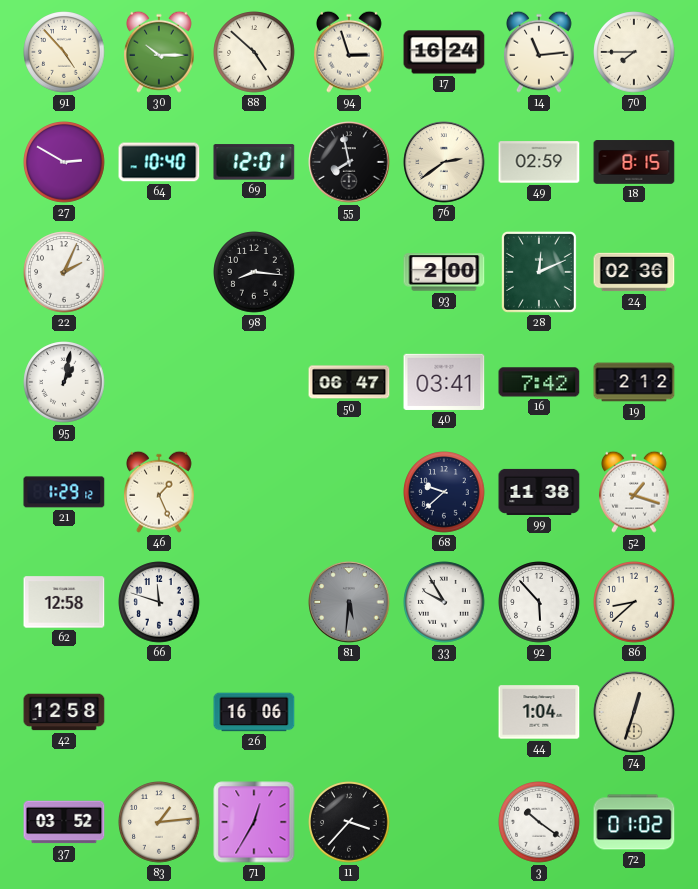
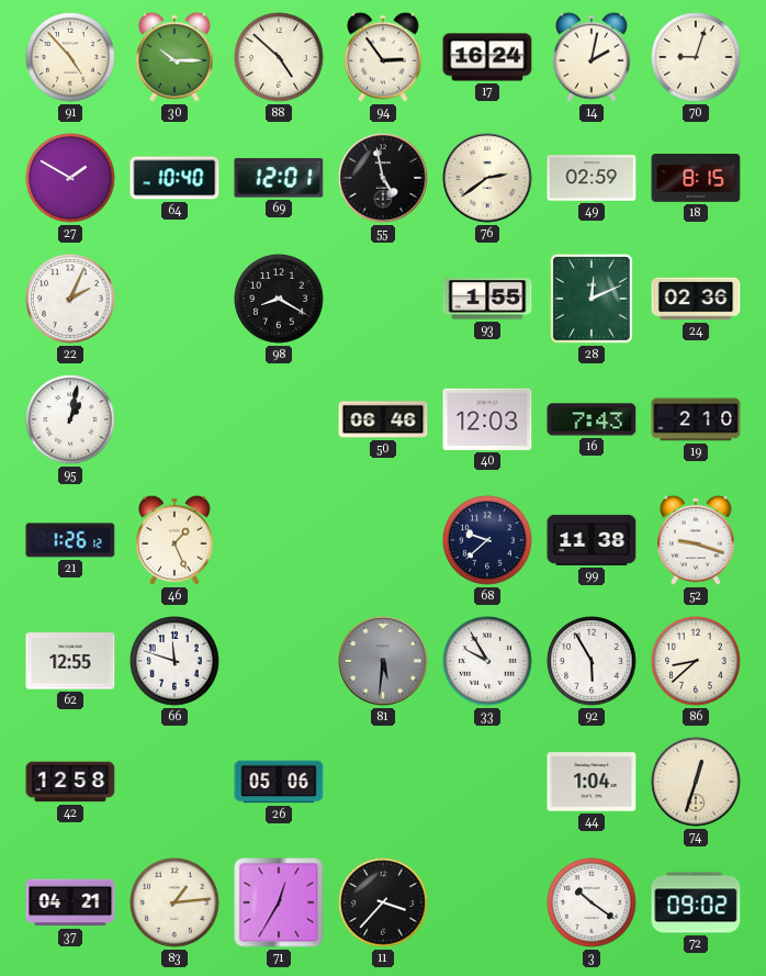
94: 2:57 -> 2:54
14: 11:14 -> 2:02
70: 7:45 -> 9:03
27: 2:50 -> 1:50
55: 7:58 -> 4:58
98: 8:16 -> 8:20
93: 2:00 -> 1:55
50: 06:47 -> 06:46
40: 03:41 -> 12:03
16: 7:42 -> 7:43
19: 2:12 -> 2:10
21: 1:29 -> 1:26
52: 1:18 -> 9:18
62: 12:58 -> 12:55
92: 5:53 -> 5:55
26: 16:06 -> 05:06
37: 03:52 -> 04:21
72: 01:02 -> 09:02
